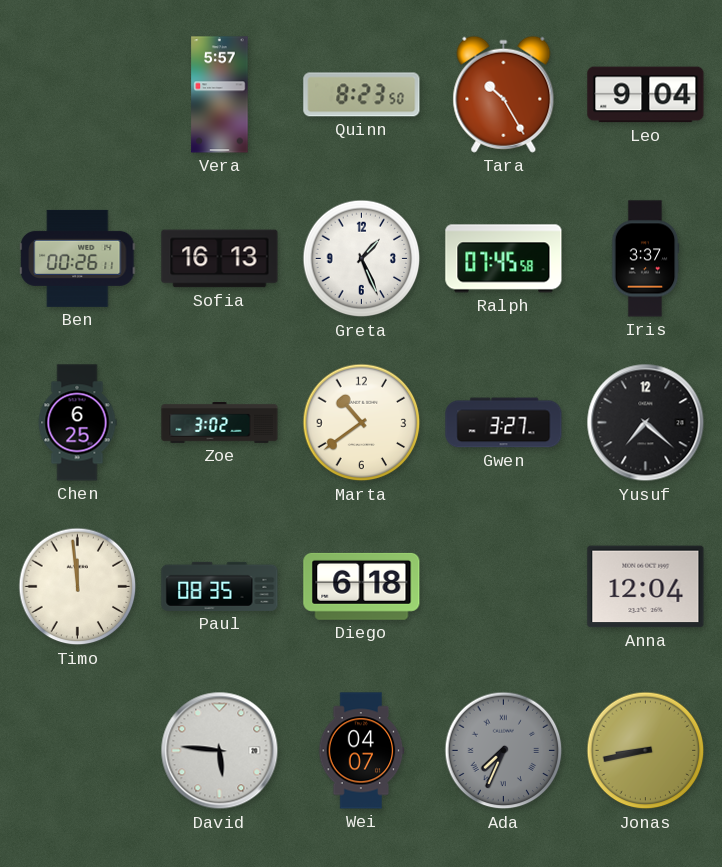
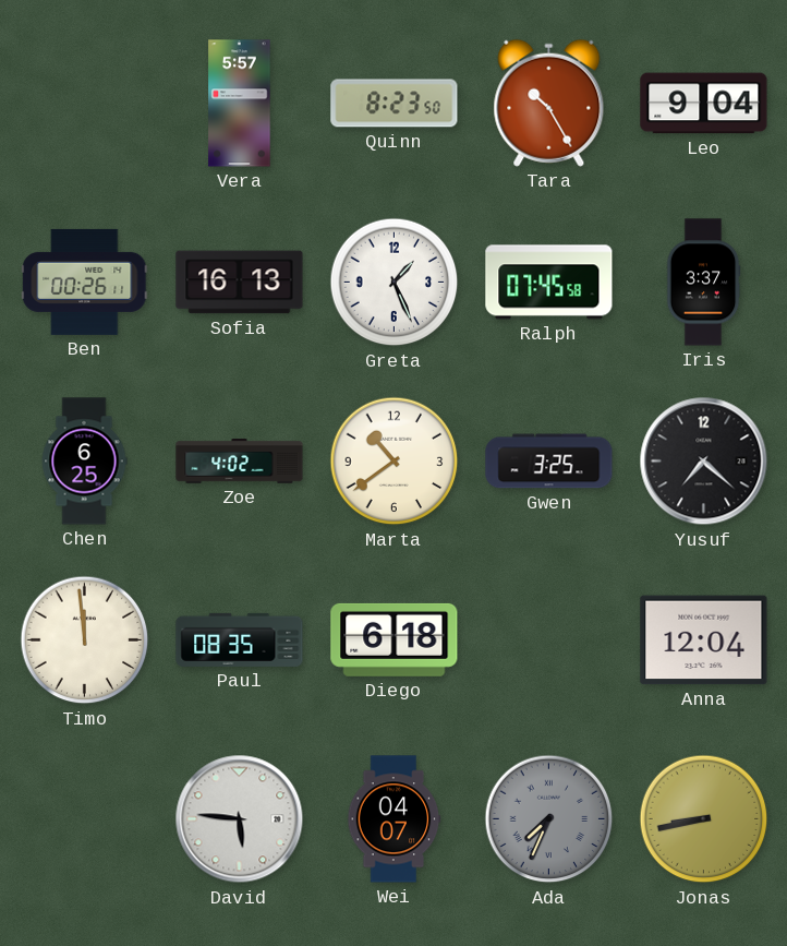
Zoe: 3:02 -> 4:02
Gwen: 3:27 -> 3:25
